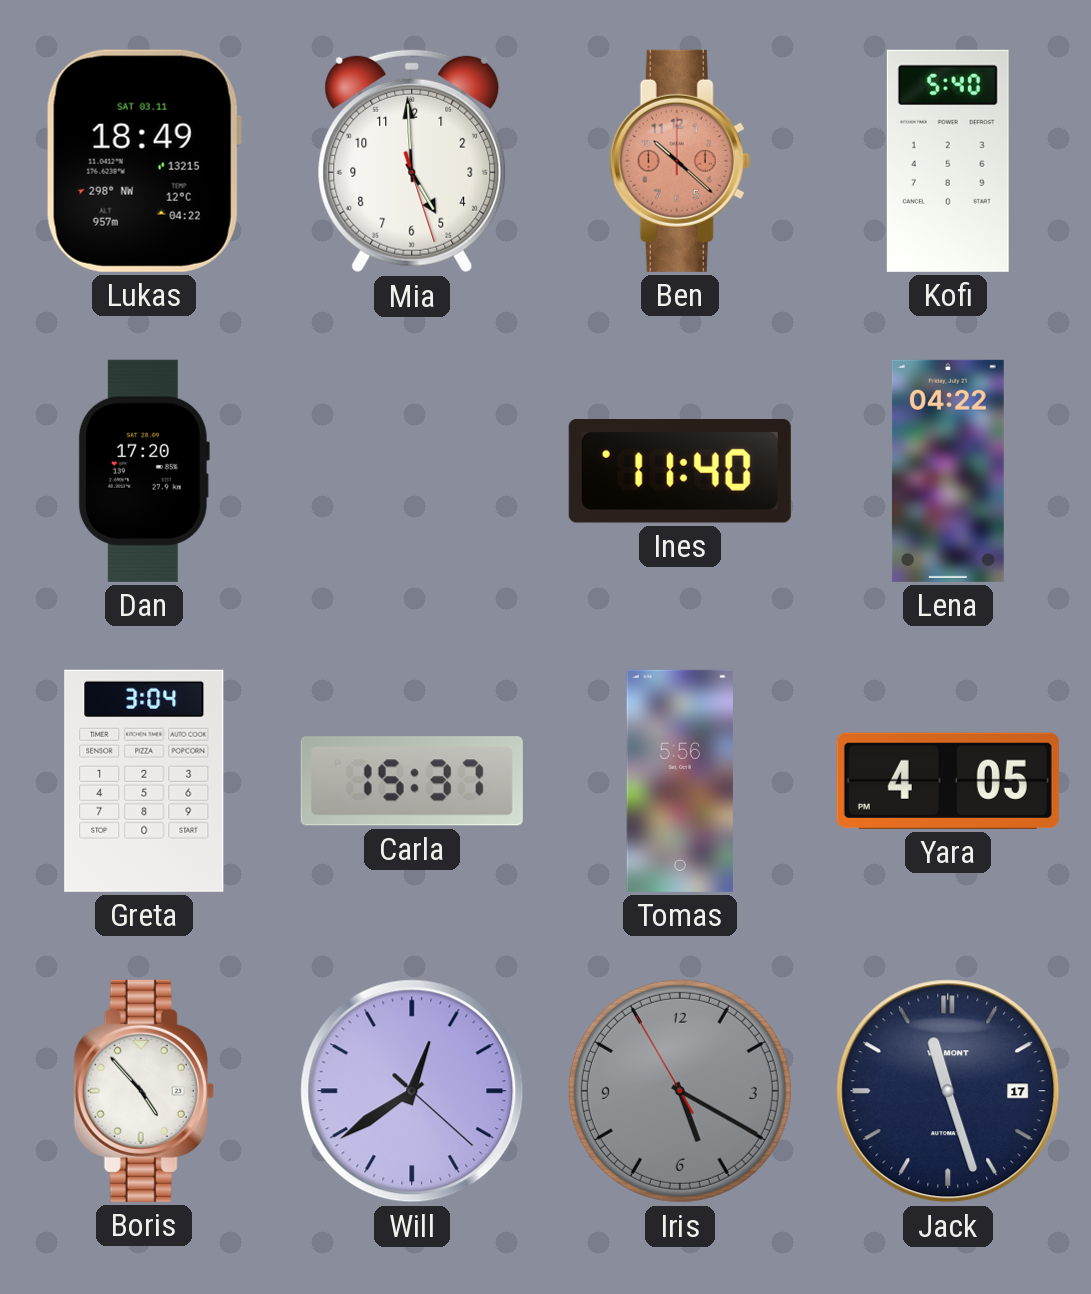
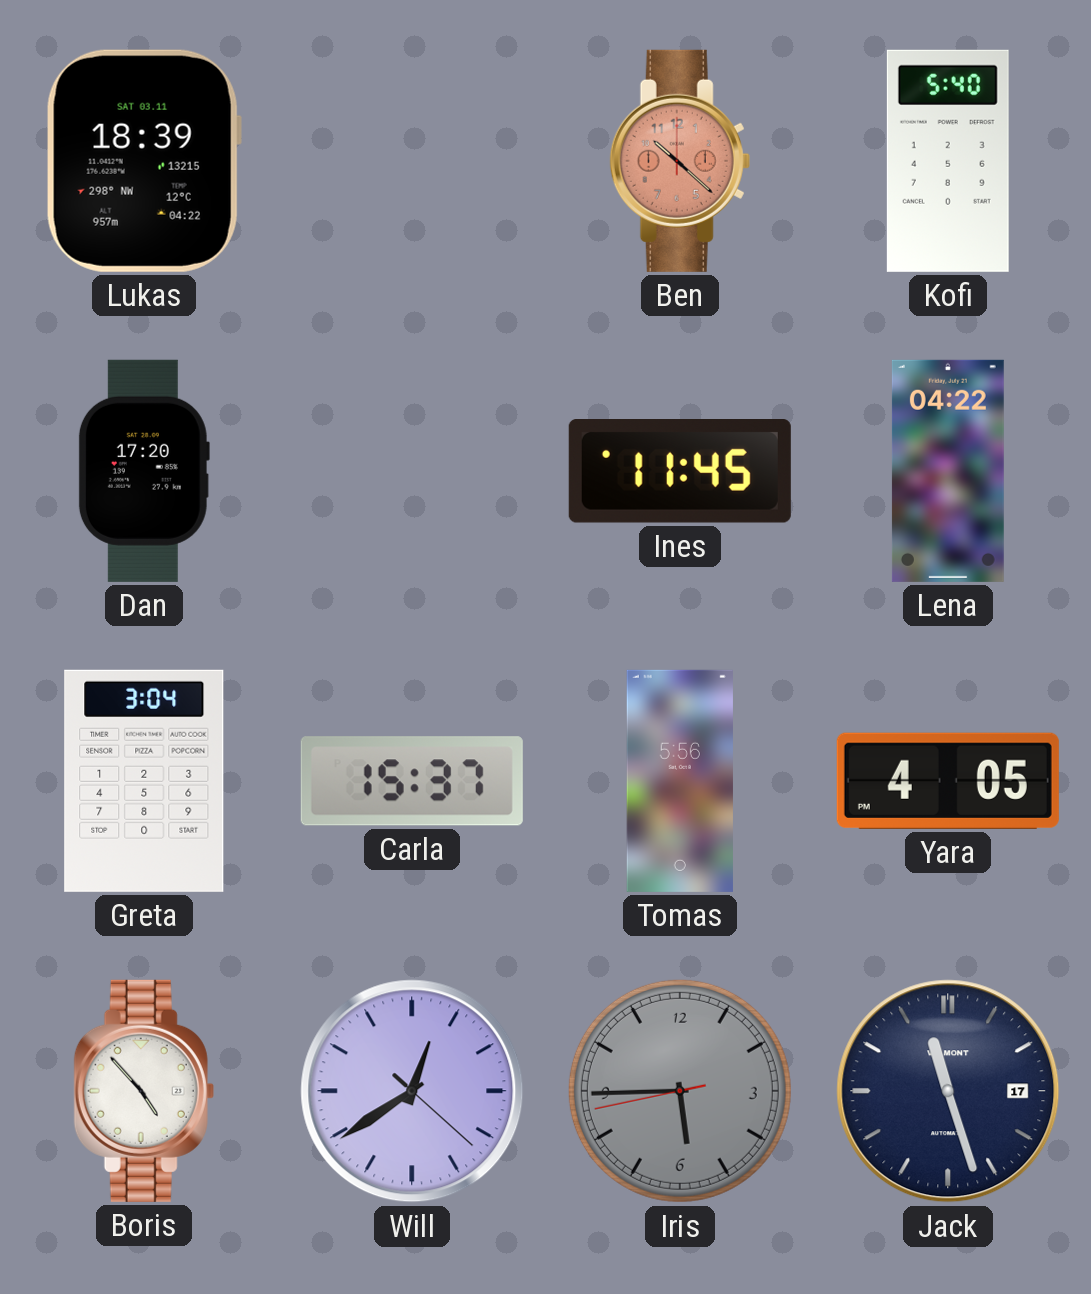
Lukas: 18:49 -> 18:39
Mia: 4:59 -> none
Ines: 11:40 -> 11:45
Iris: 5:19 -> 5:44
